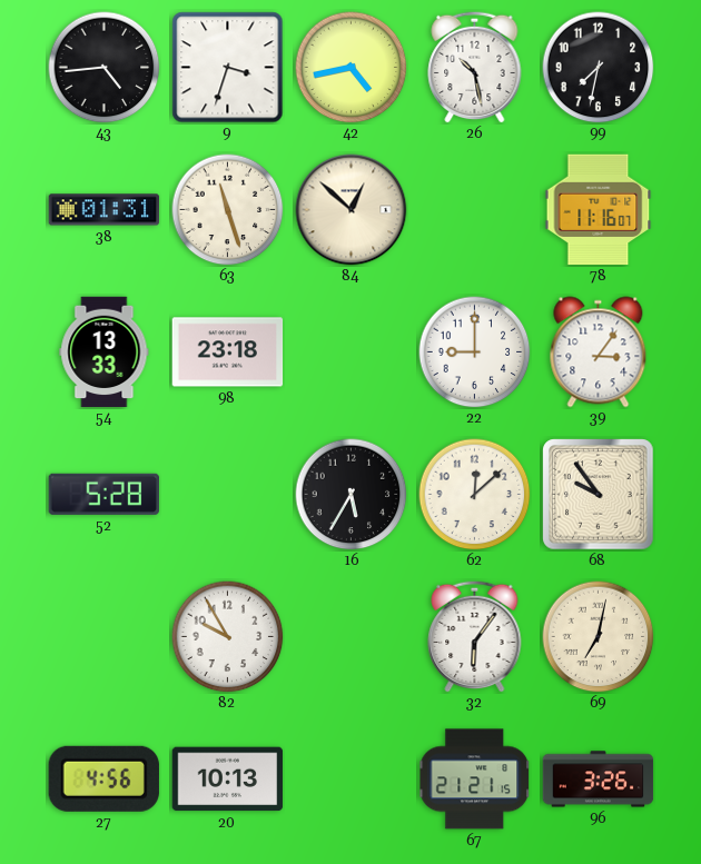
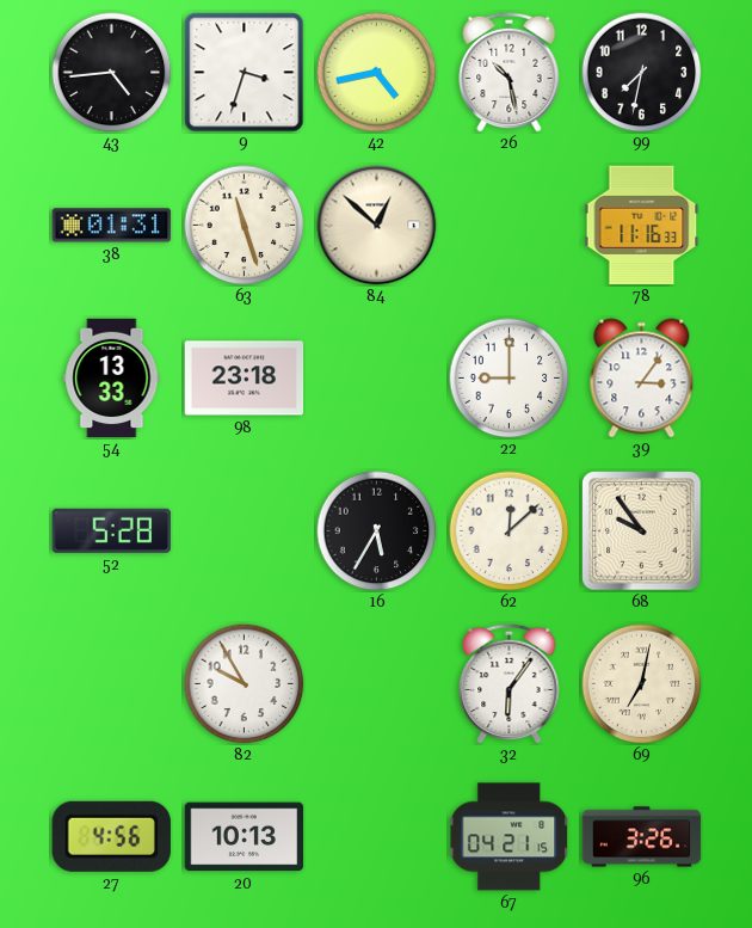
78: 11:16:07 -> 11:16:33
67: 21:21 -> 04:21
